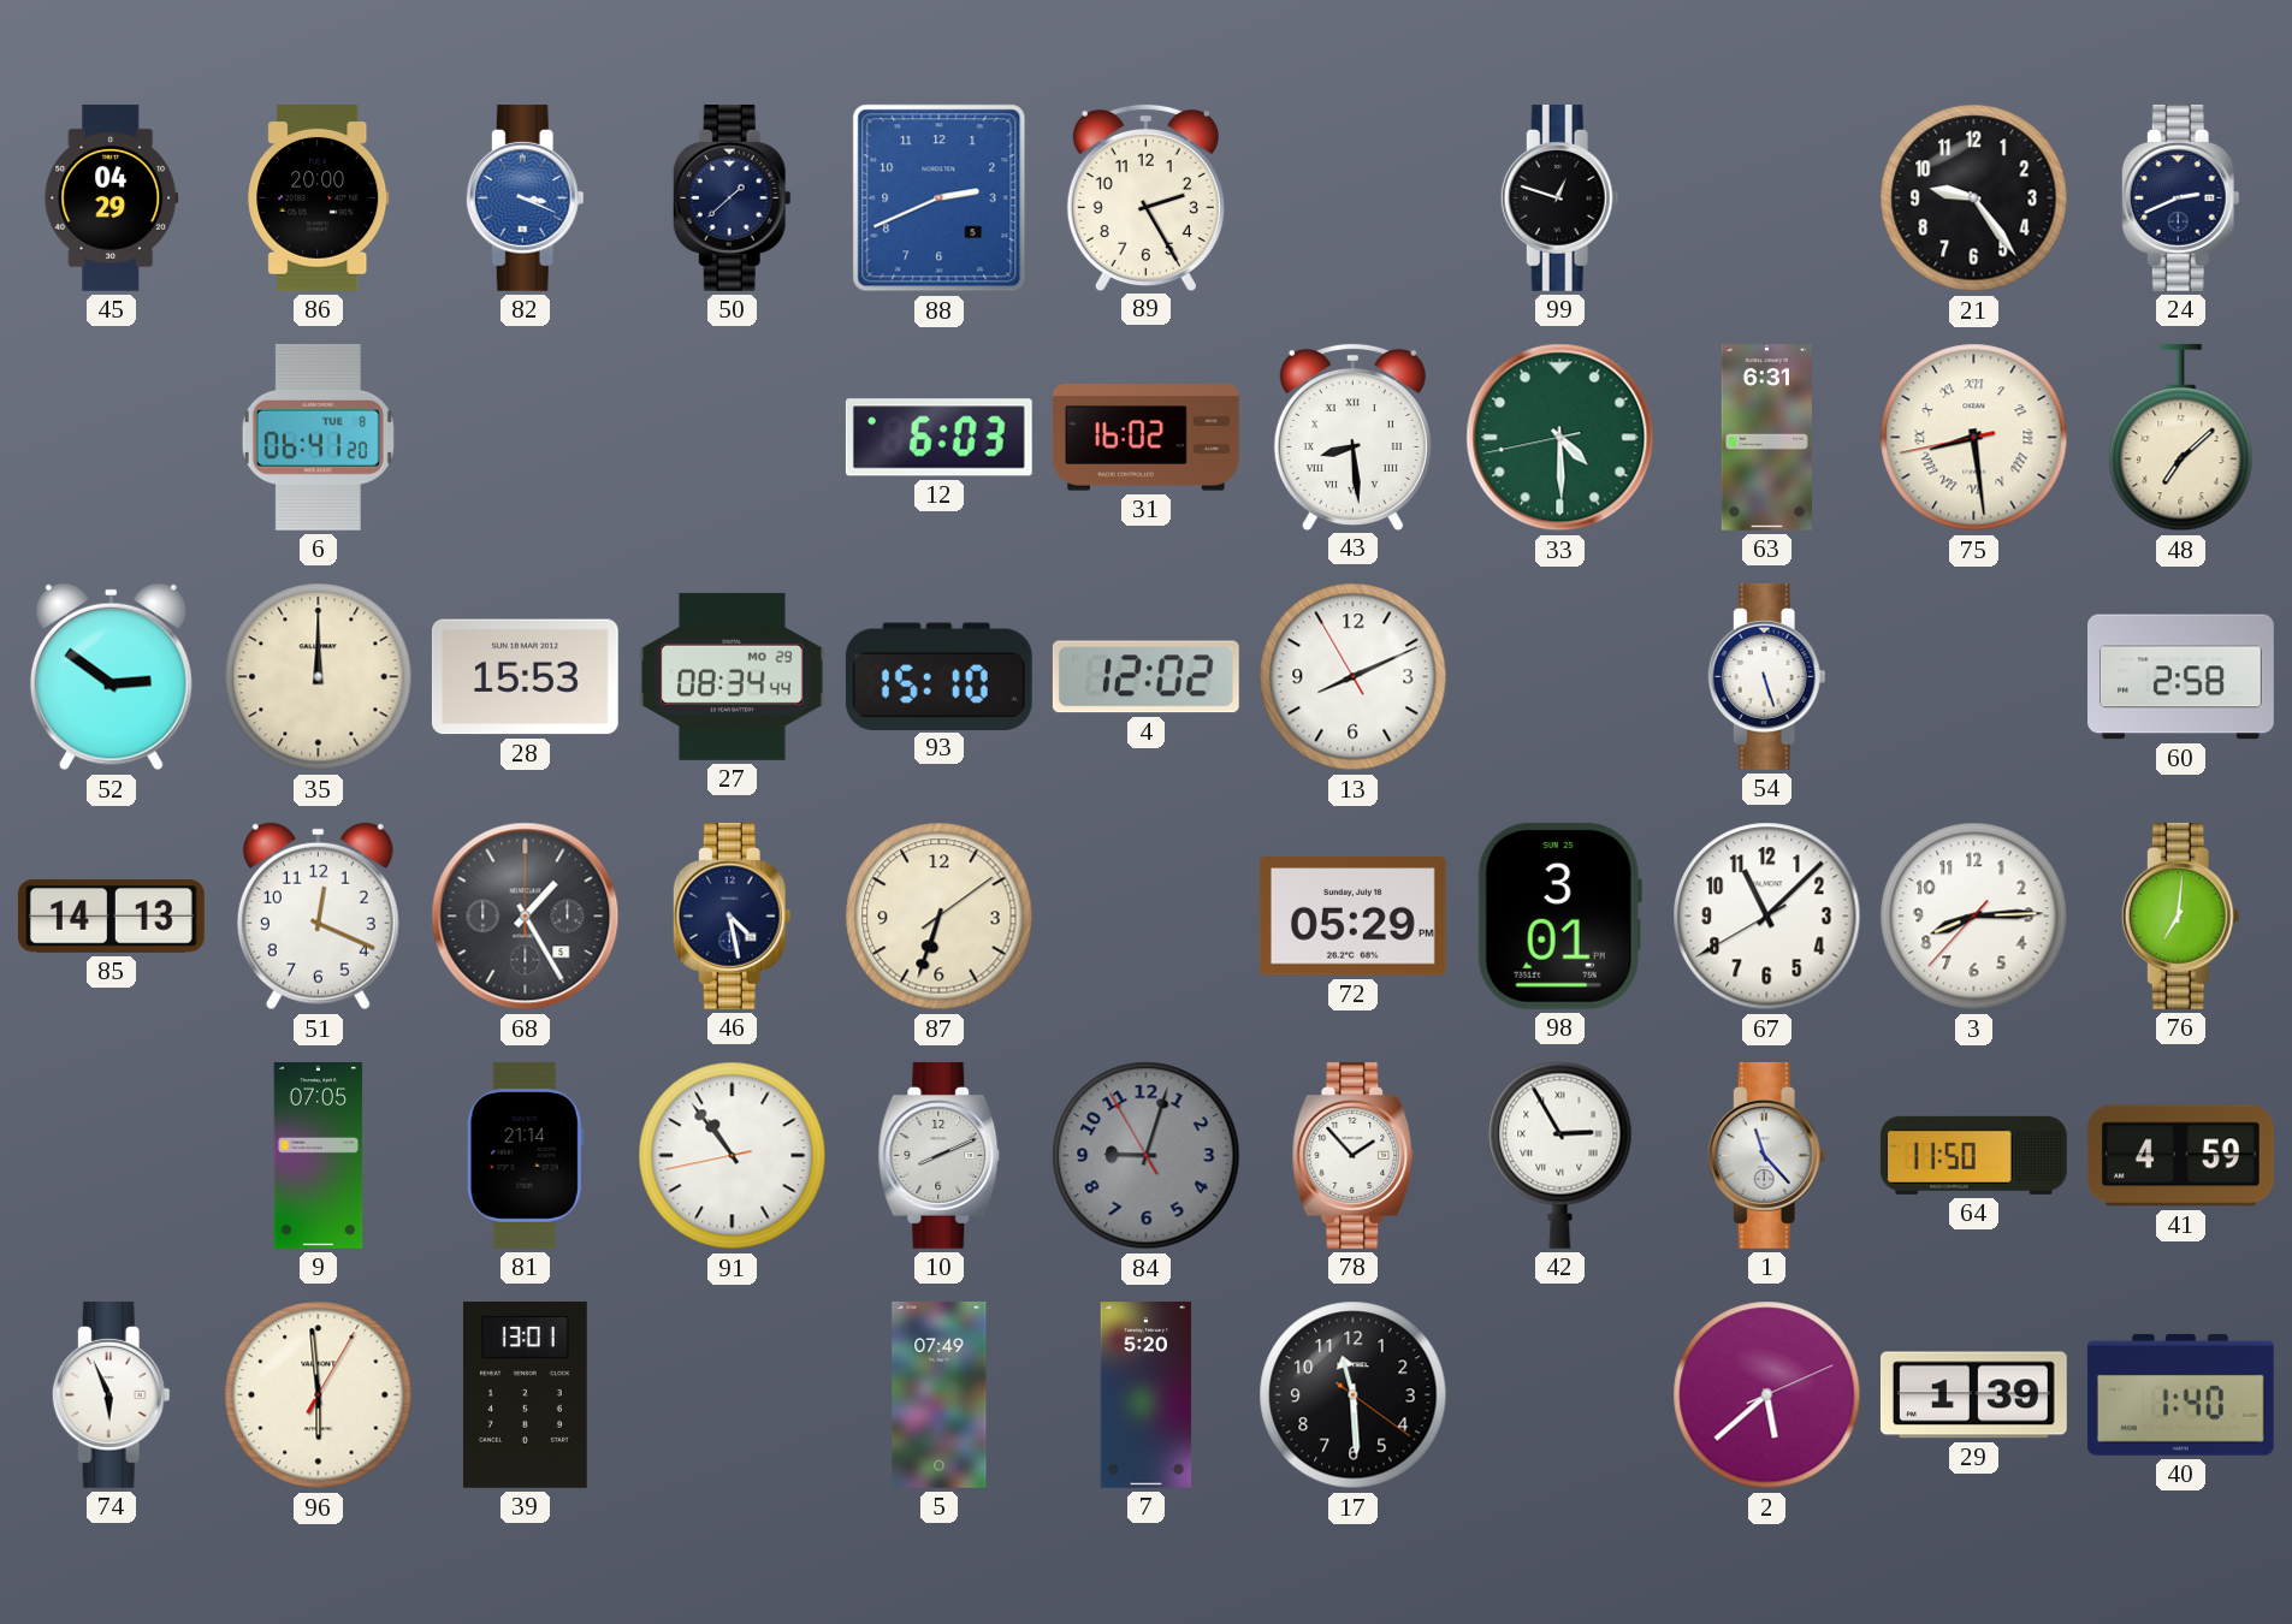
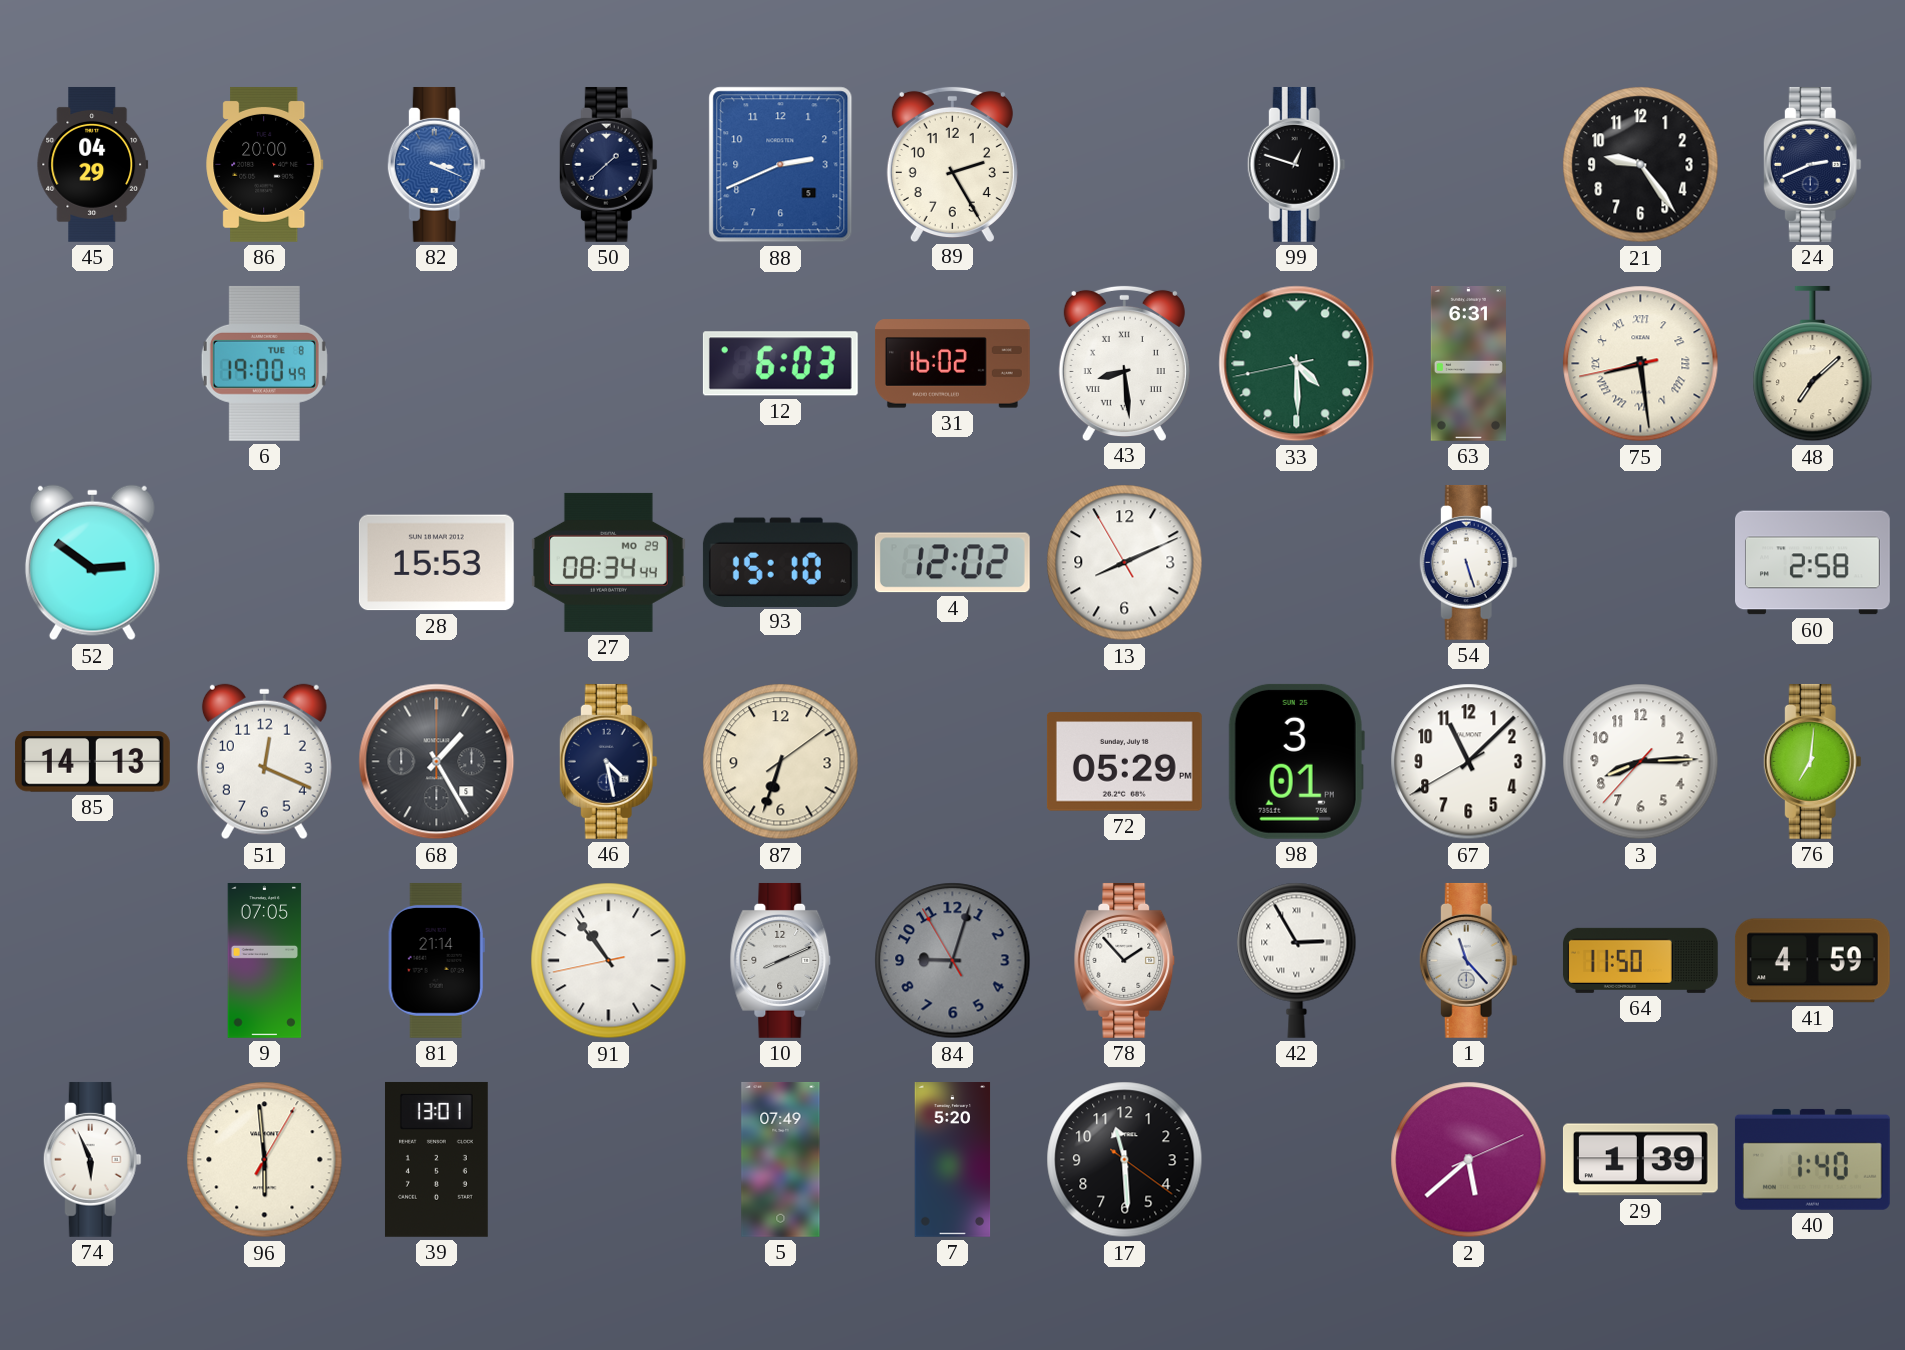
6: 06:41 -> 19:00
35: 12:00 -> none
